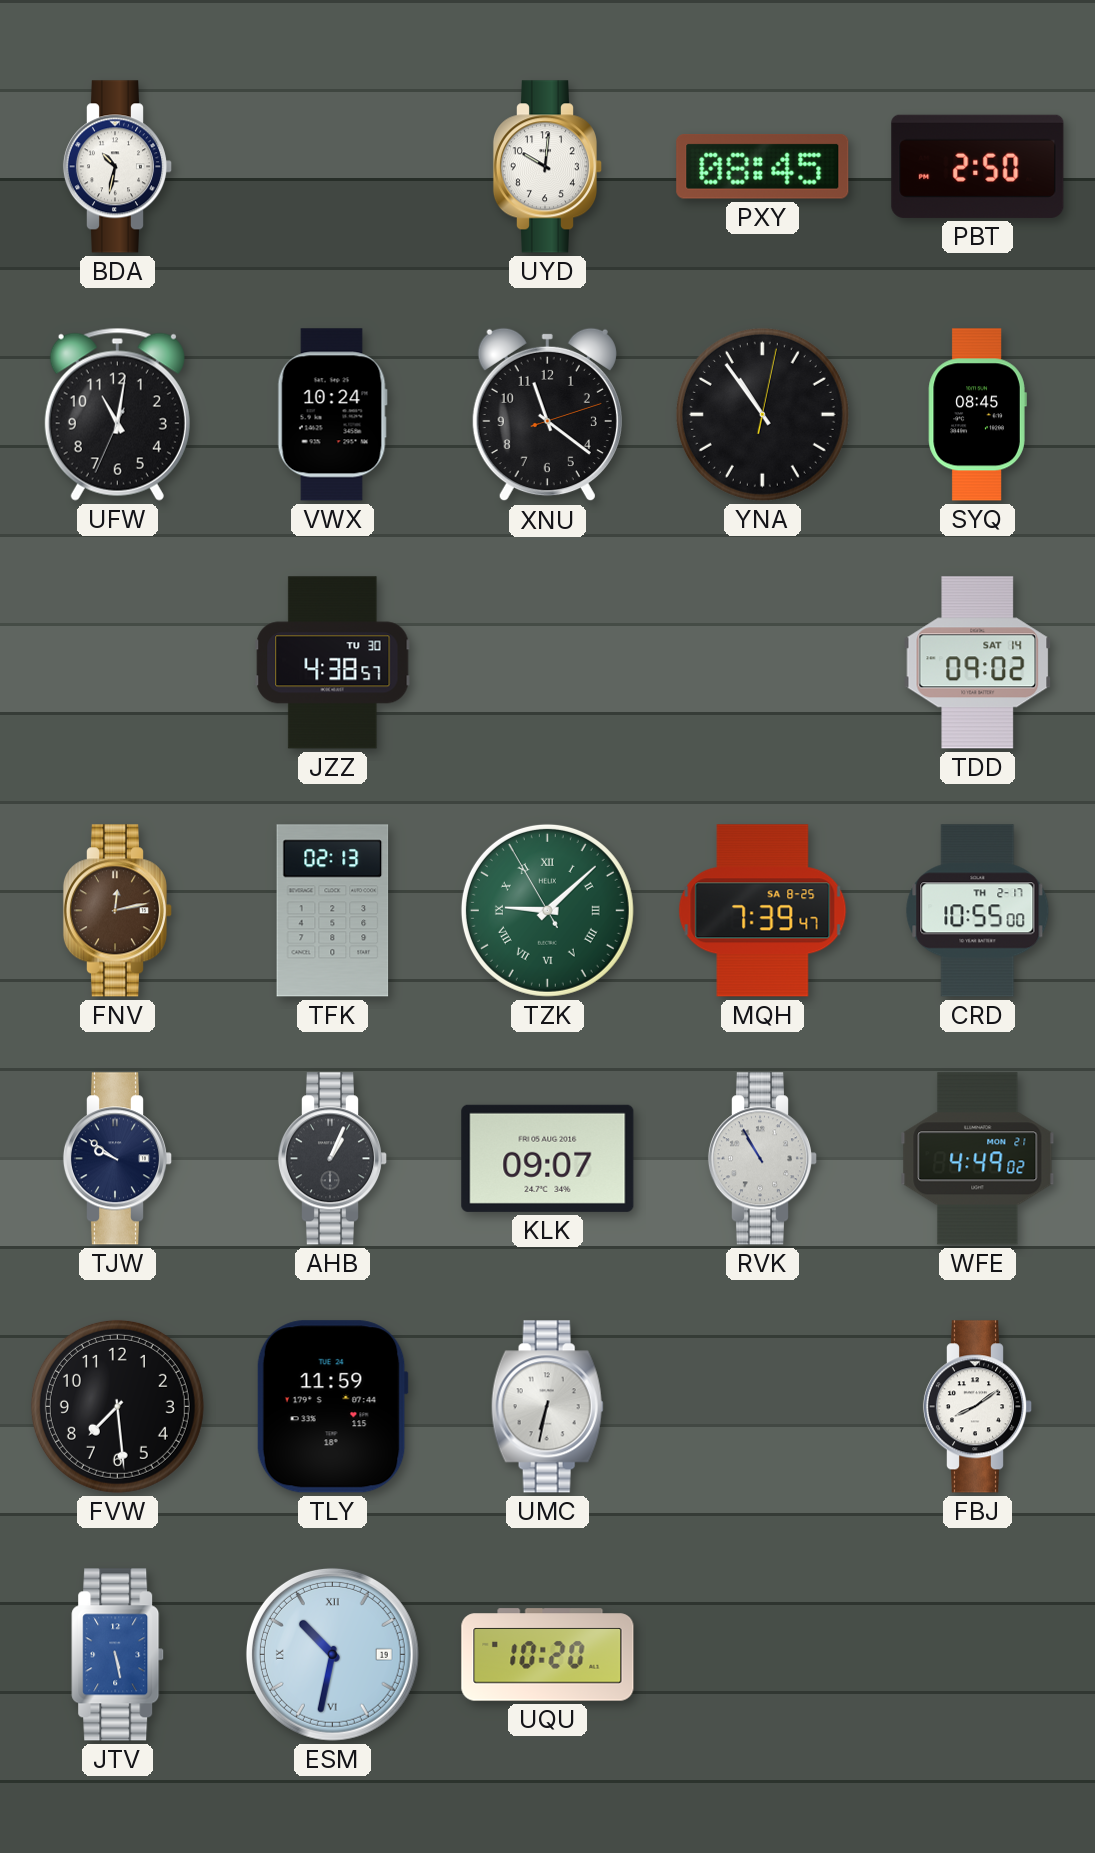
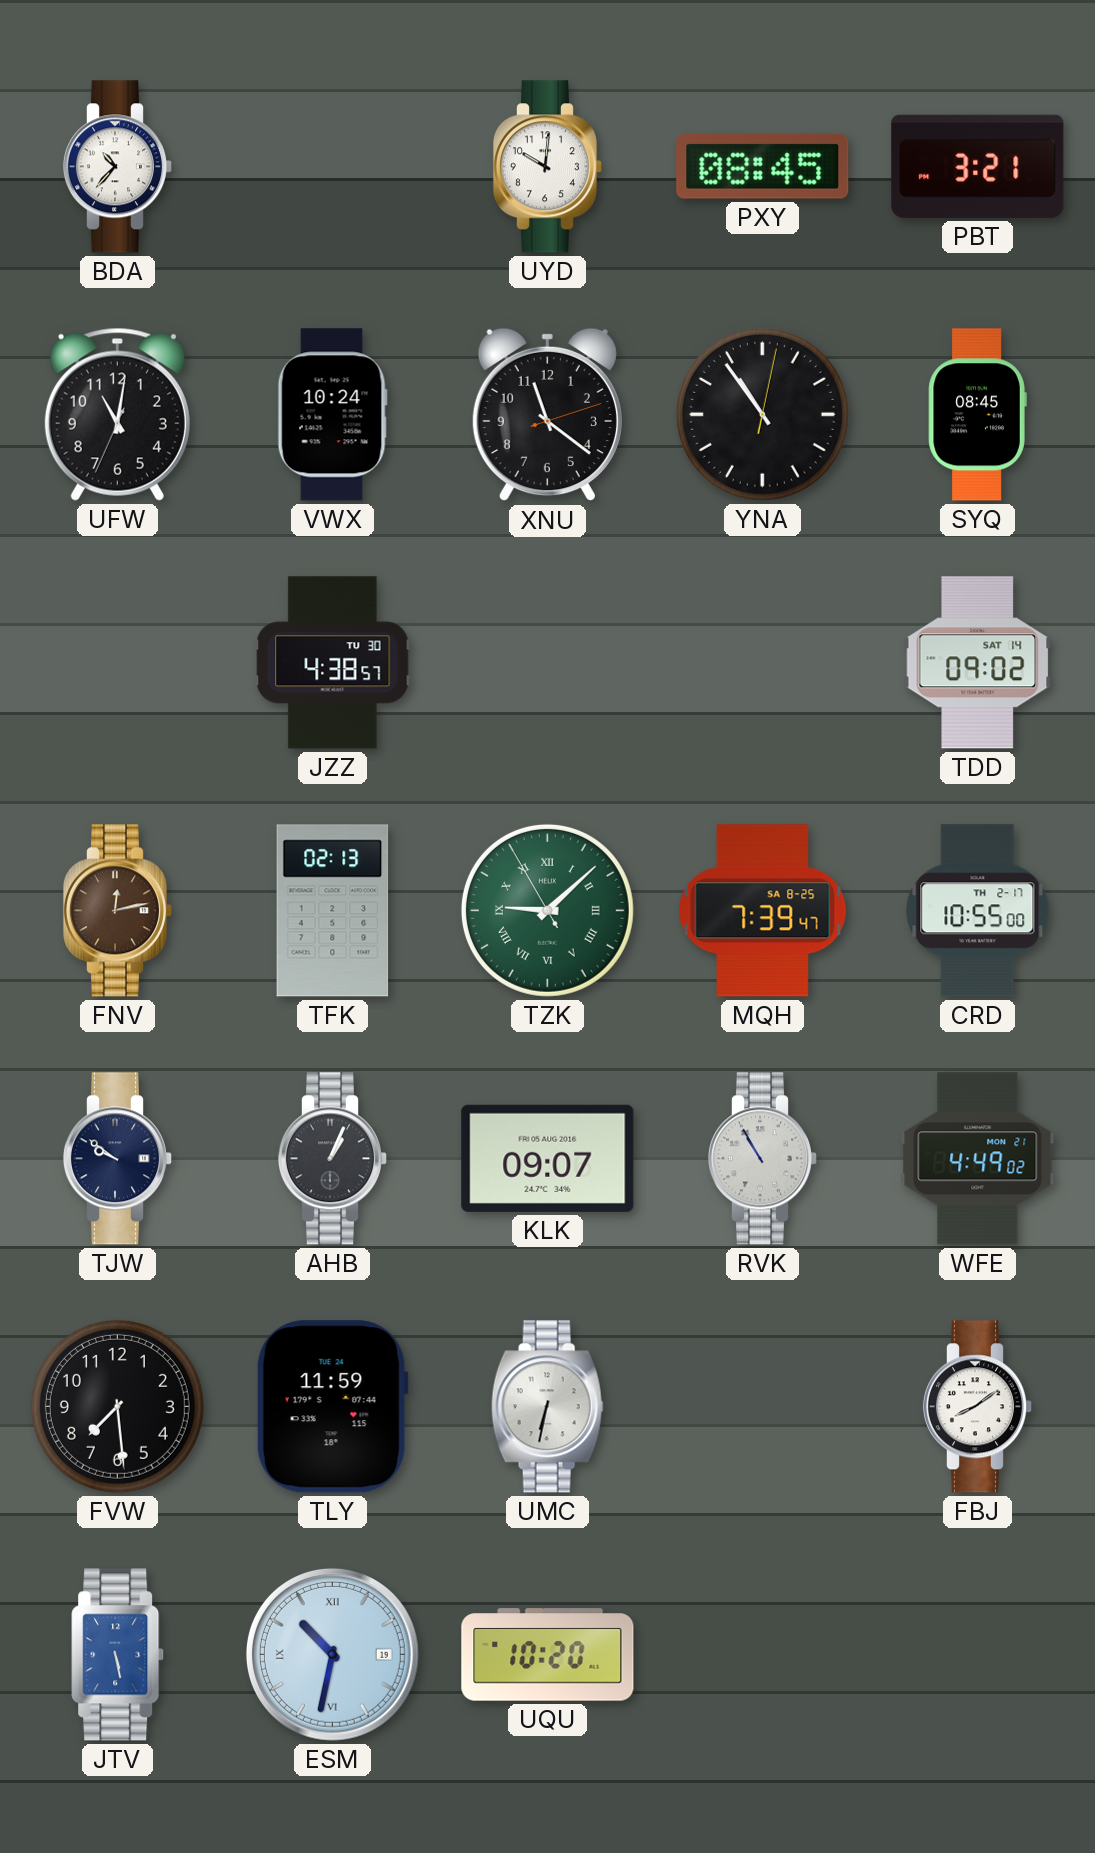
BDA: 10:32 -> 10:37
PBT: 2:50 -> 3:21
